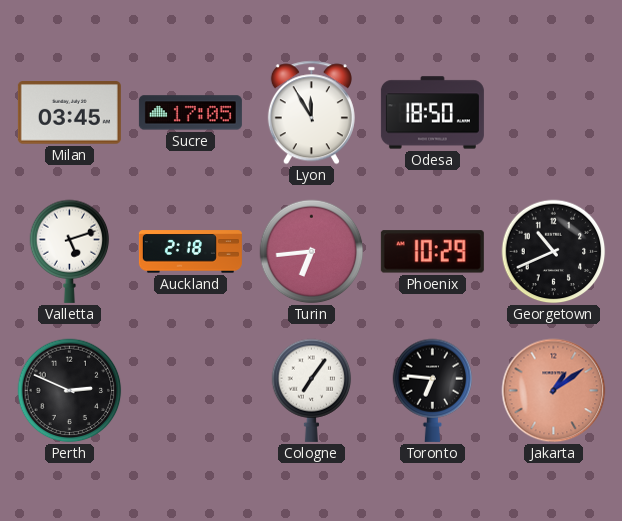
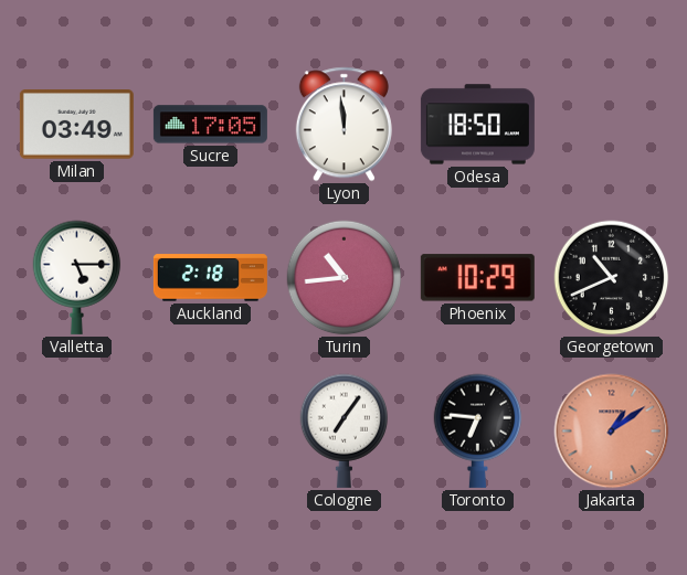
Milan: 03:45 -> 03:49
Lyon: 11:55 -> 11:59
Valletta: 5:12 -> 5:15
Turin: 6:44 -> 10:44
Perth: 2:49 -> none
